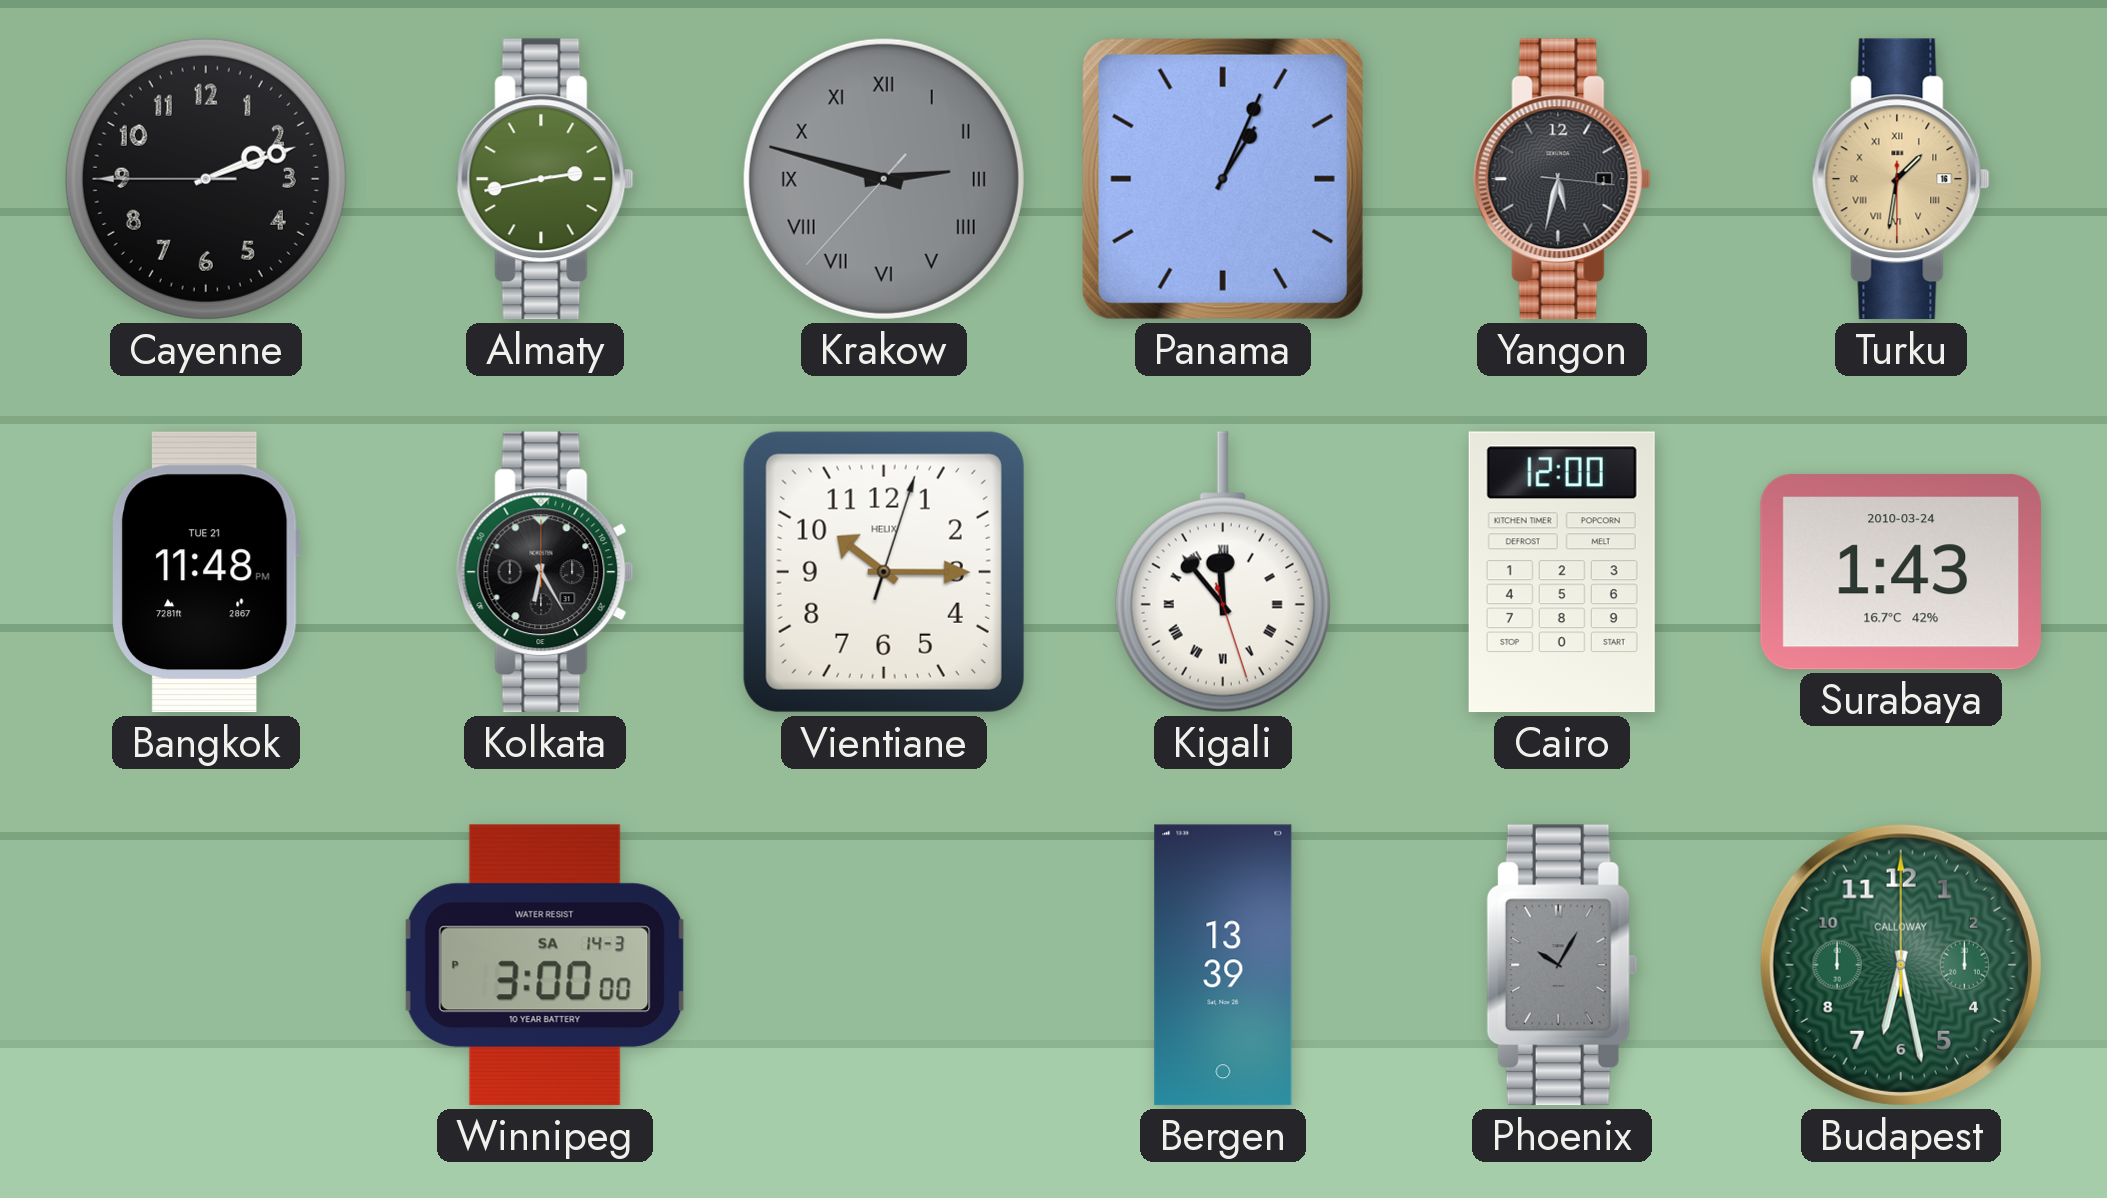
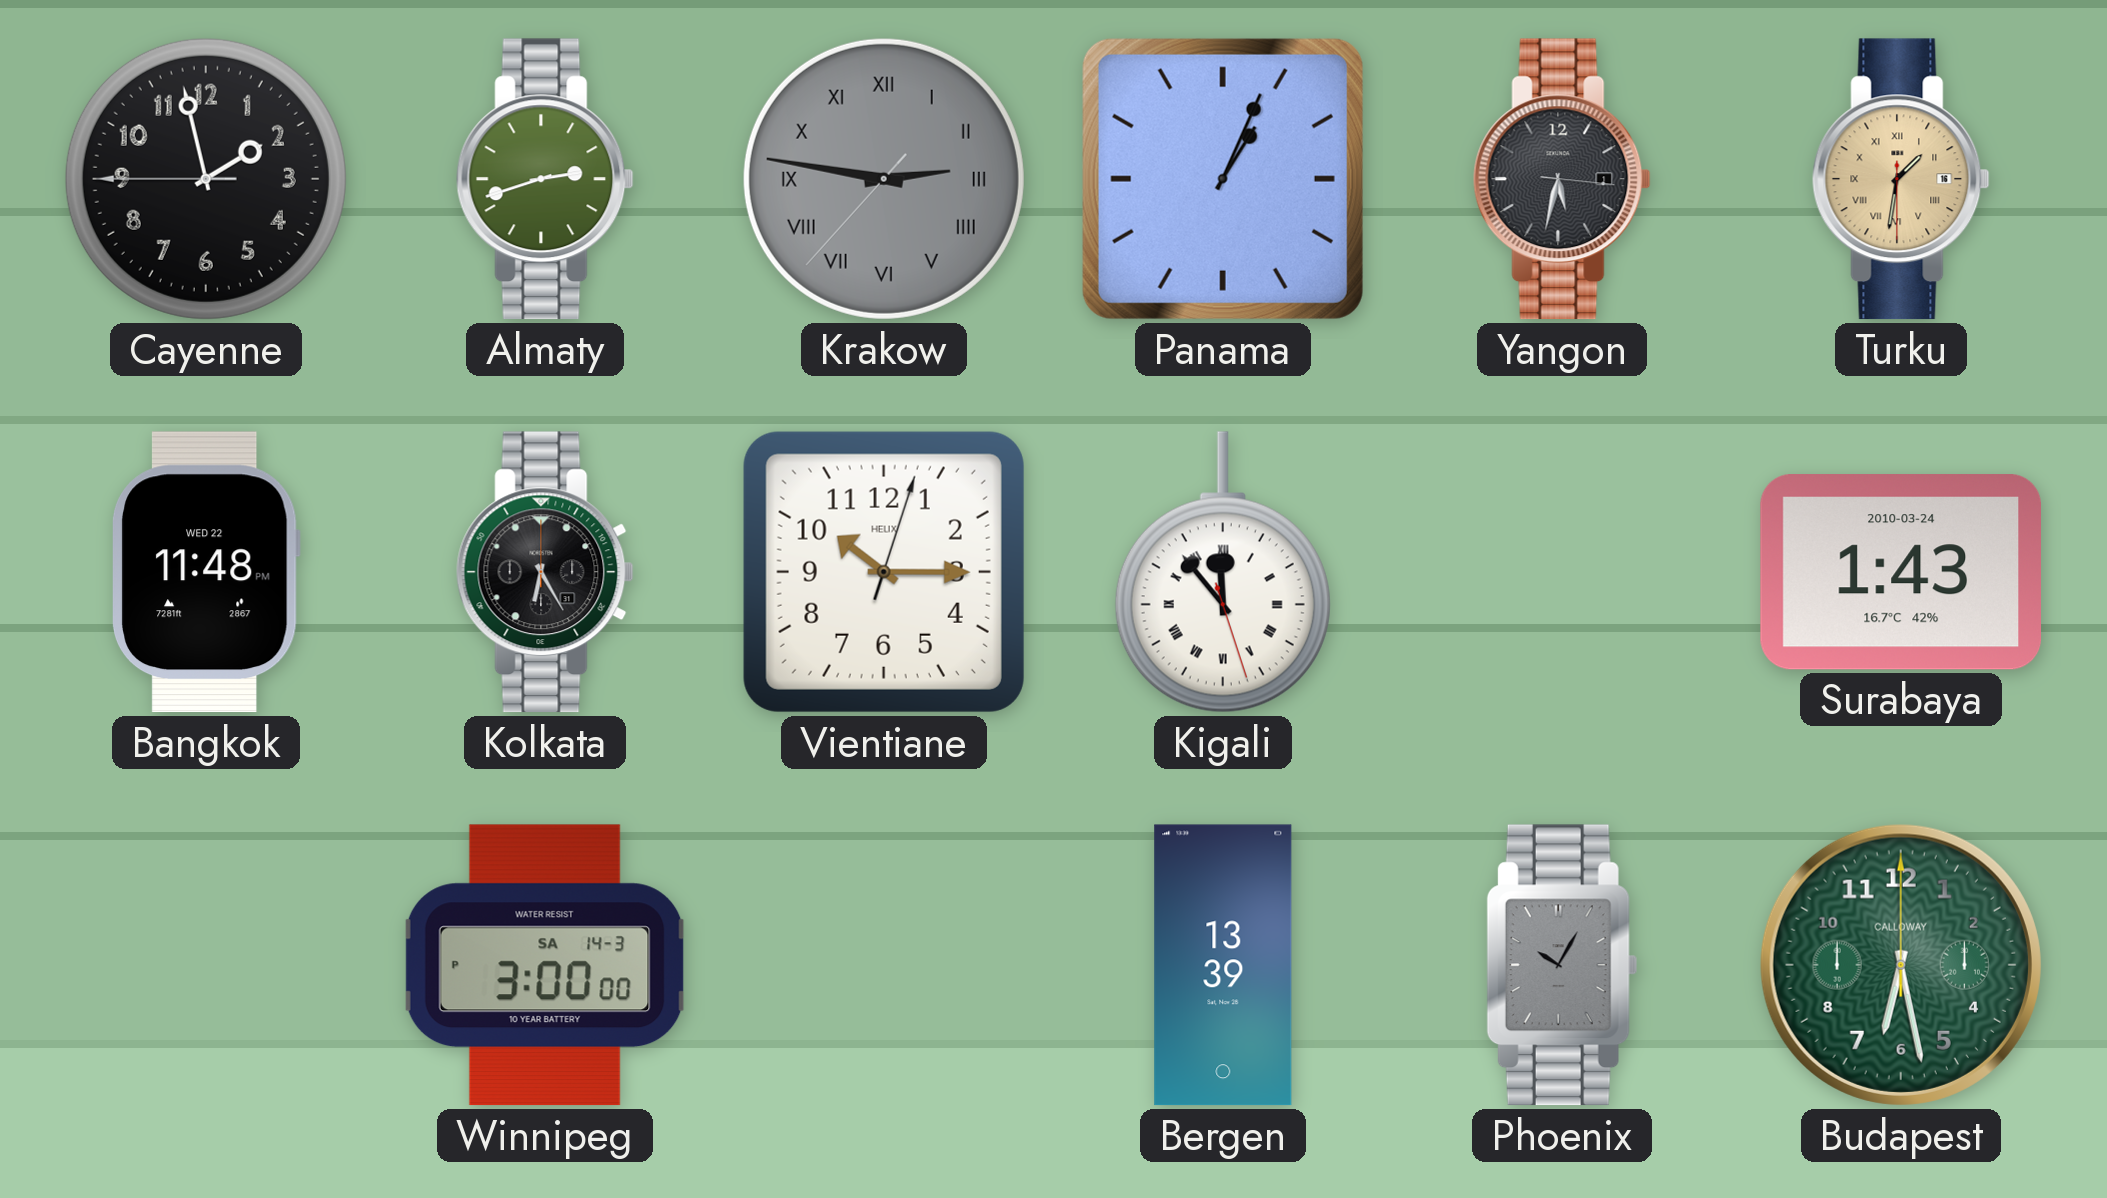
Cayenne: 2:11 -> 1:57
Almaty: 2:43 -> 2:42
Krakow: 2:47 -> 2:46
Bangkok date: TUE 21 -> WED 22
Cairo: 12:00 -> none
